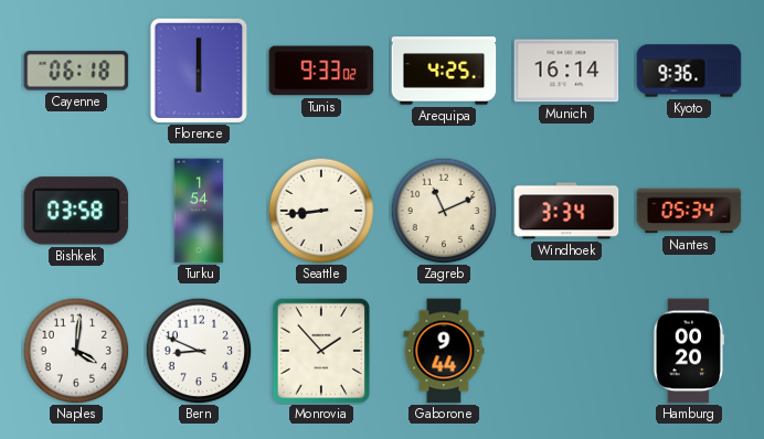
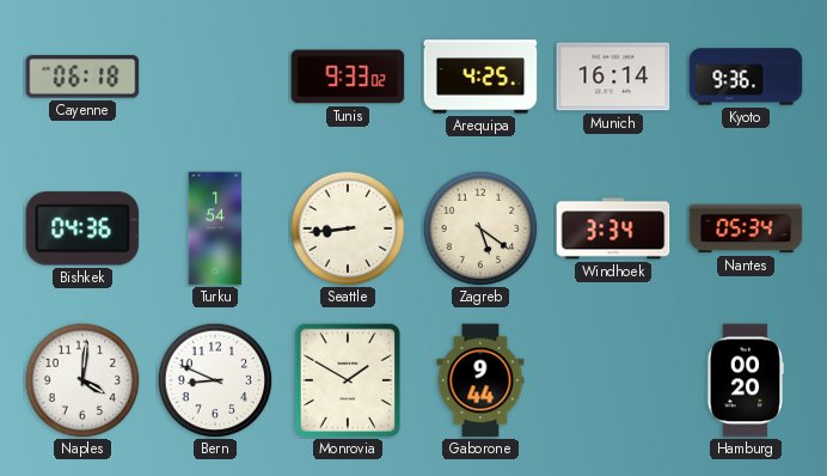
Florence: 6:00 -> none
Bishkek: 03:58 -> 04:36
Zagreb: 11:11 -> 5:21
Monrovia: 1:53 -> 1:50
